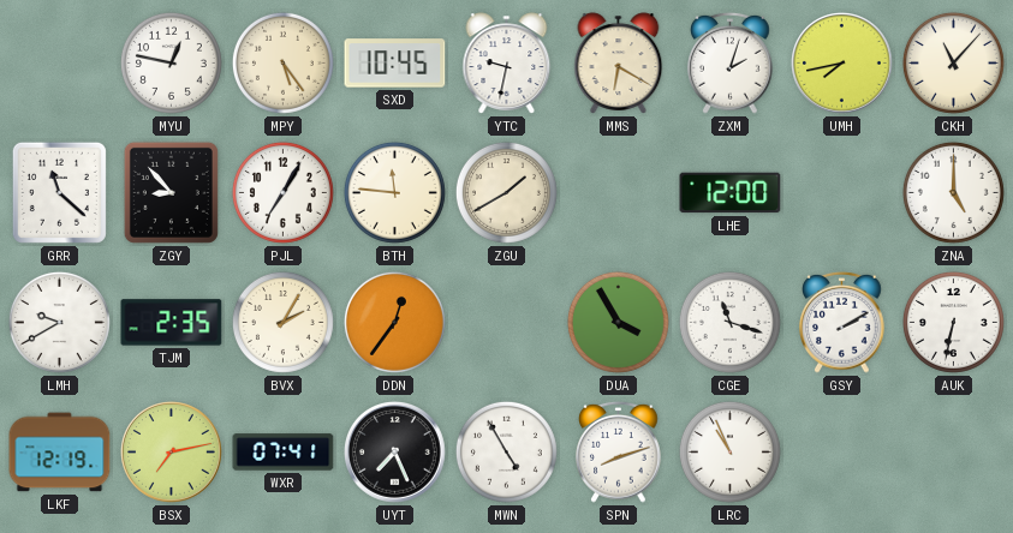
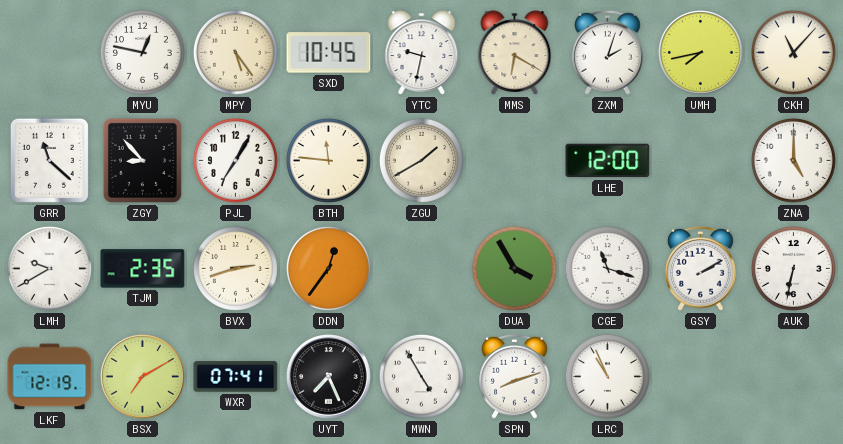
BVX: 2:05 -> 2:42
BSX: 7:13 -> 7:10
